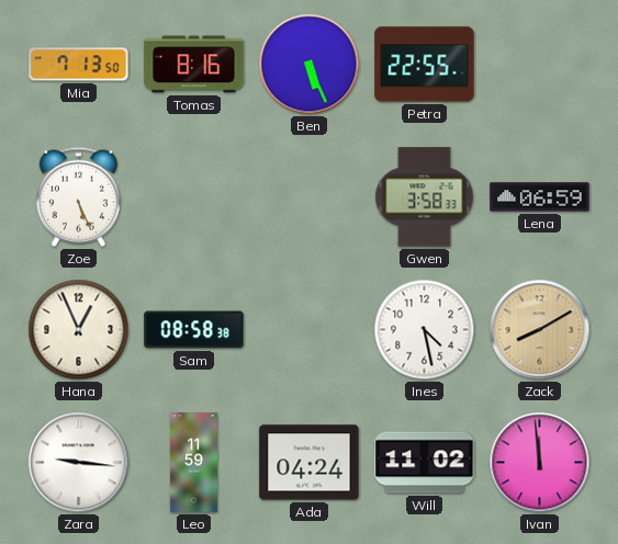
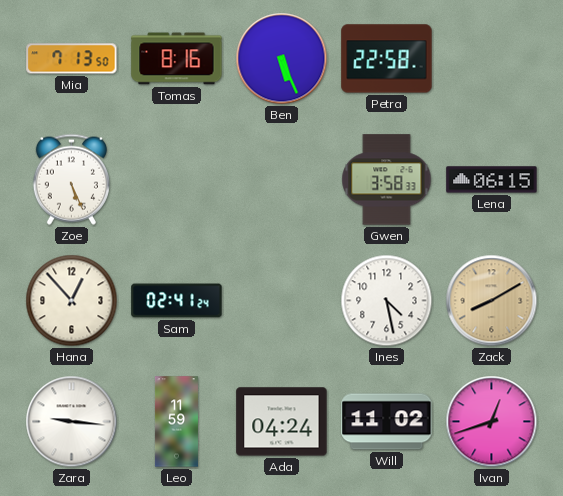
Petra: 22:55 -> 22:58
Lena: 06:59 -> 06:15
Hana: 12:56 -> 12:53
Sam: 08:58 -> 02:41
Ivan: 11:59 -> 12:42
